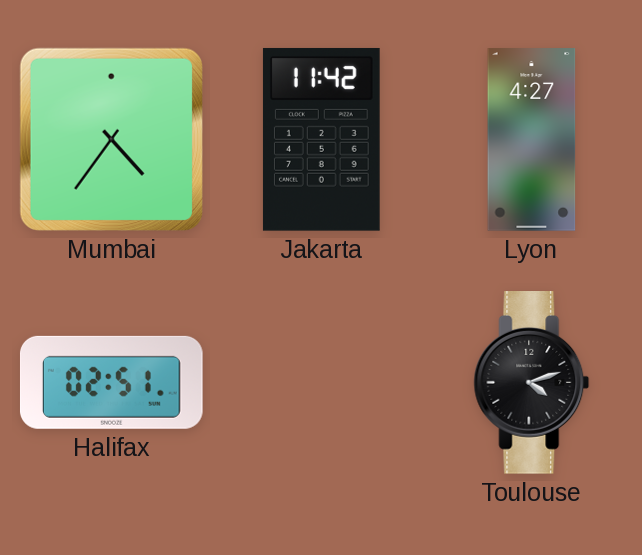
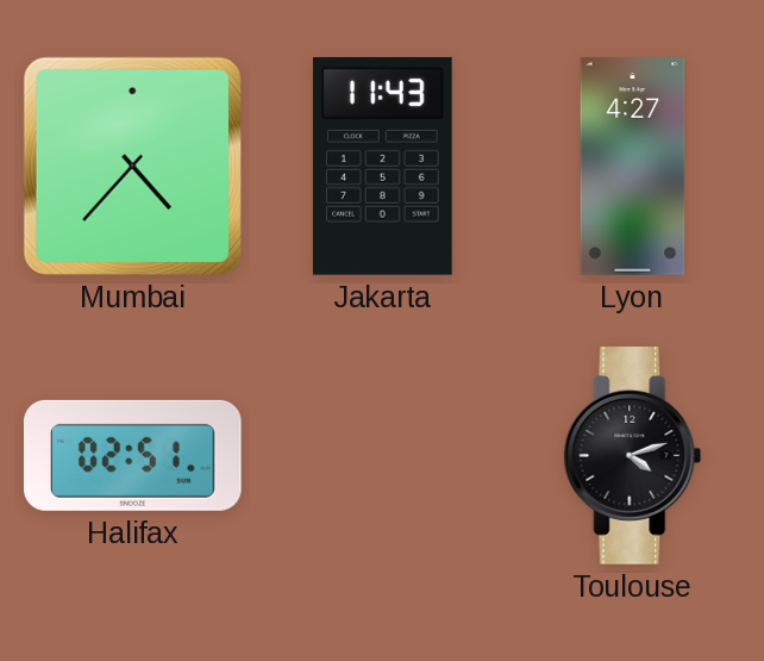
Mumbai: 4:36 -> 4:37
Jakarta: 11:42 -> 11:43
